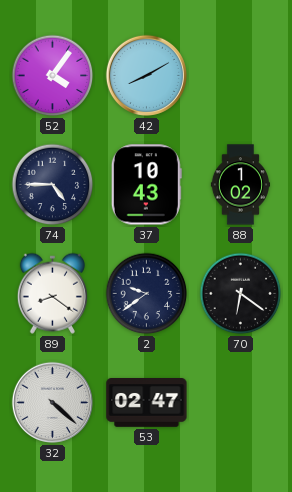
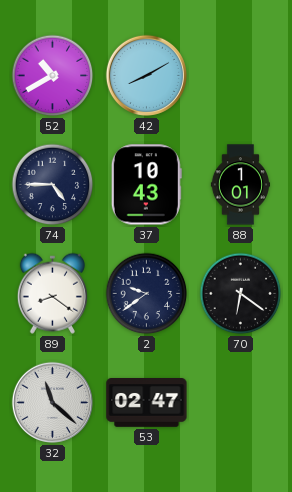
52: 4:06 -> 10:40
88: 1:02 -> 1:01
32: 4:22 -> 11:22
